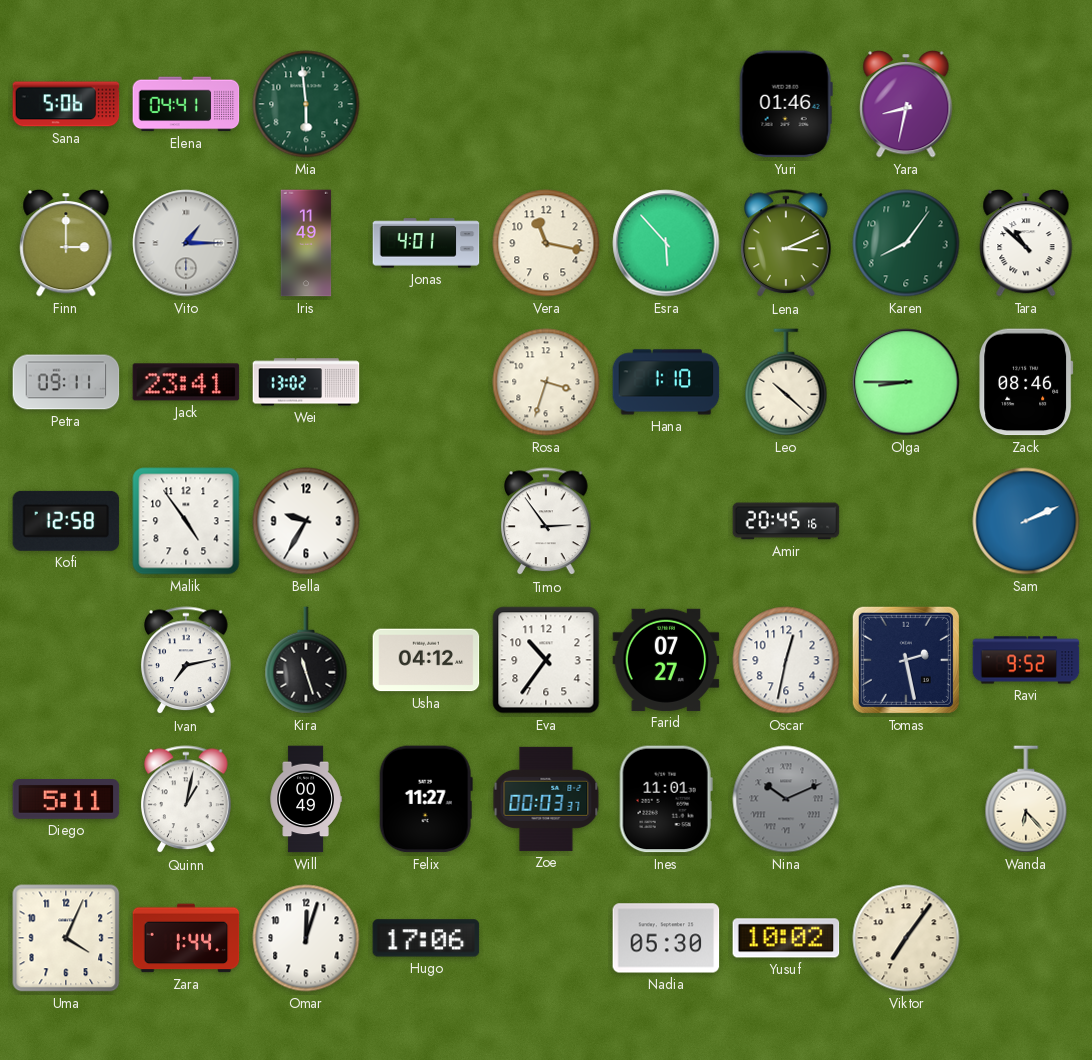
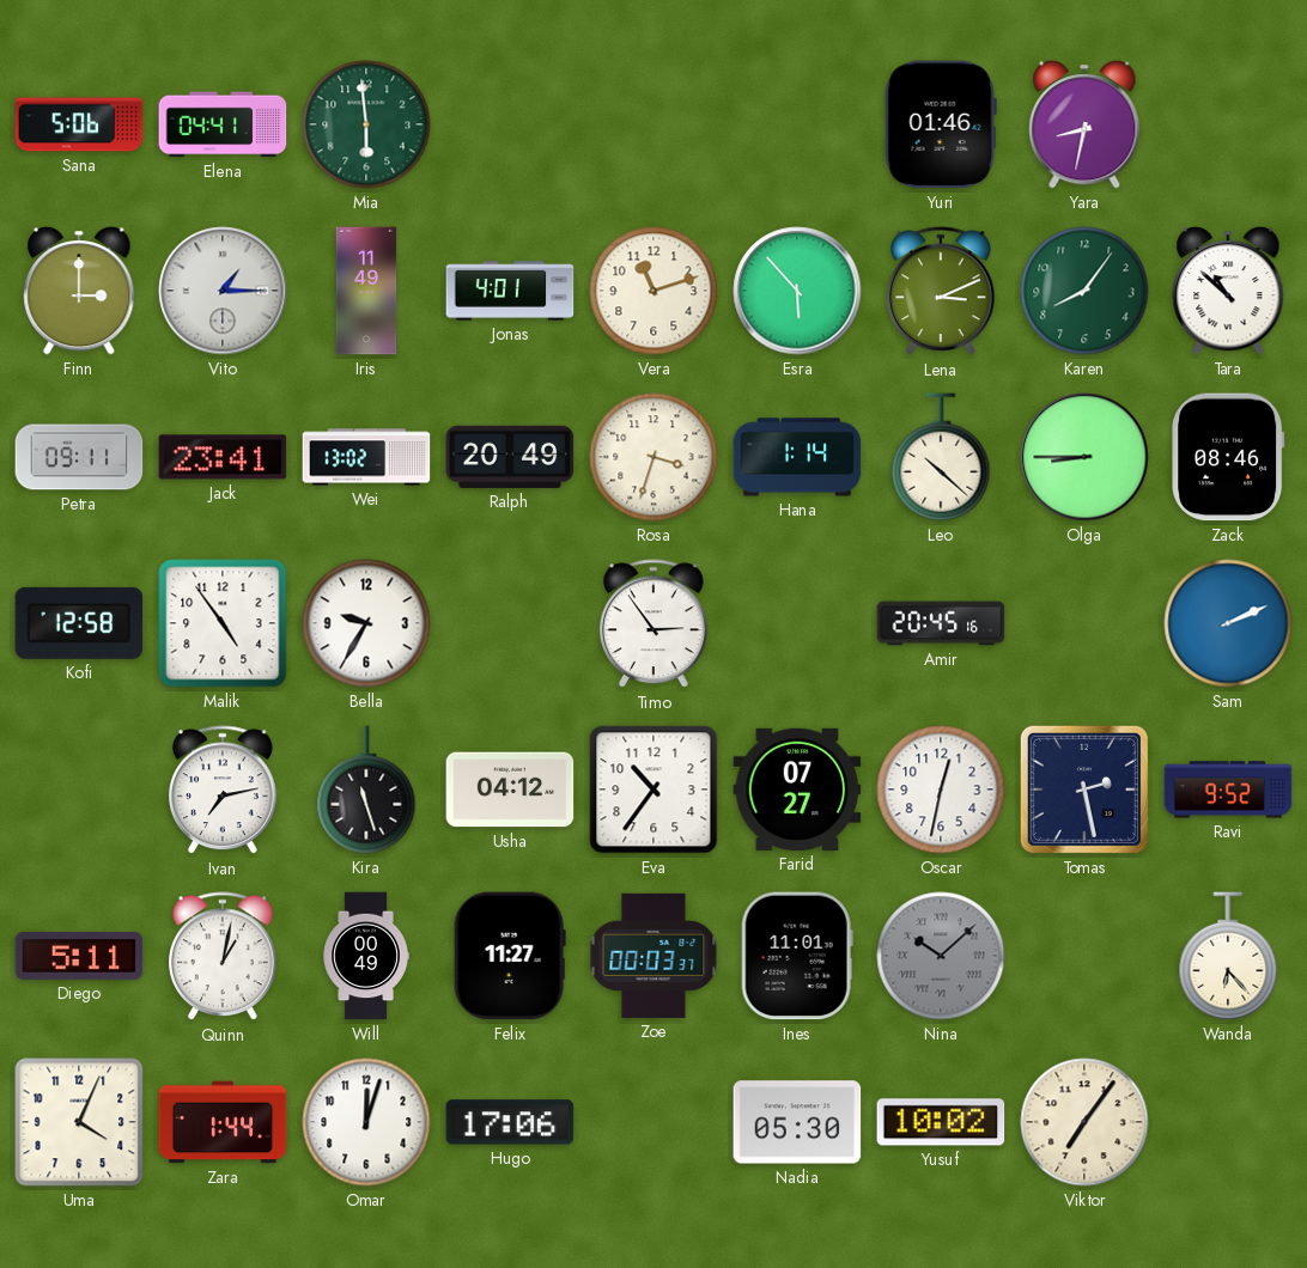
Vera: 11:17 -> 11:12
Ralph: none -> 20:49
Hana: 1:10 -> 1:14
Nina: 10:11 -> 10:08
